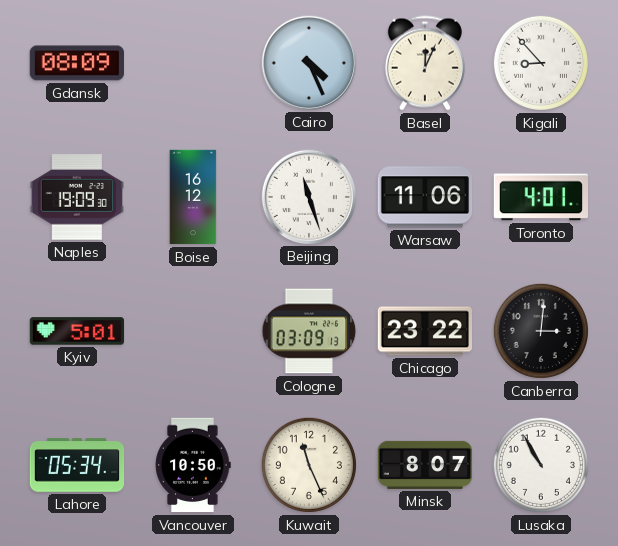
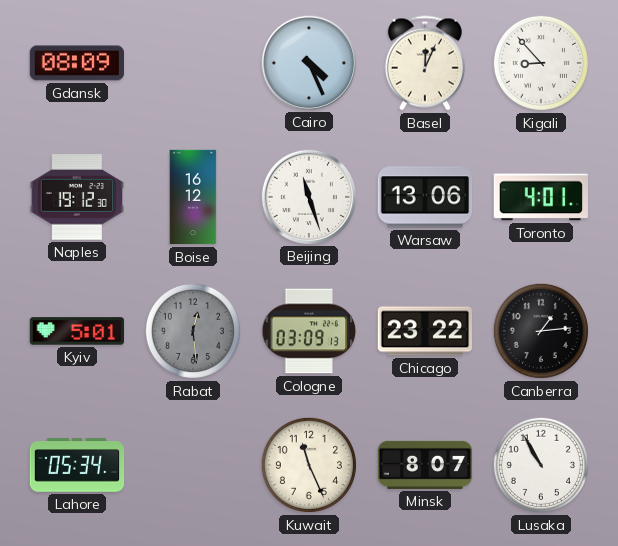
Naples: 19:09 -> 19:12
Warsaw: 11:06 -> 13:06
Rabat: none -> 12:29
Canberra: 3:01 -> 1:14
Vancouver: 10:50 -> none
